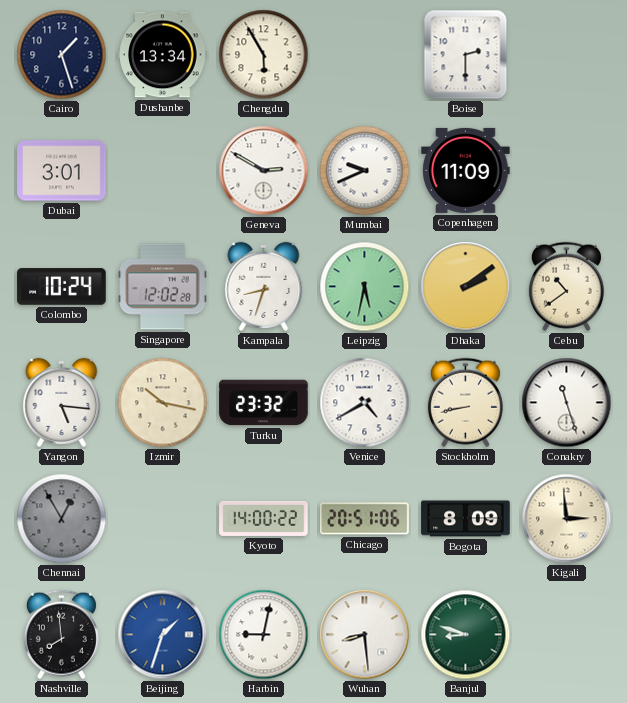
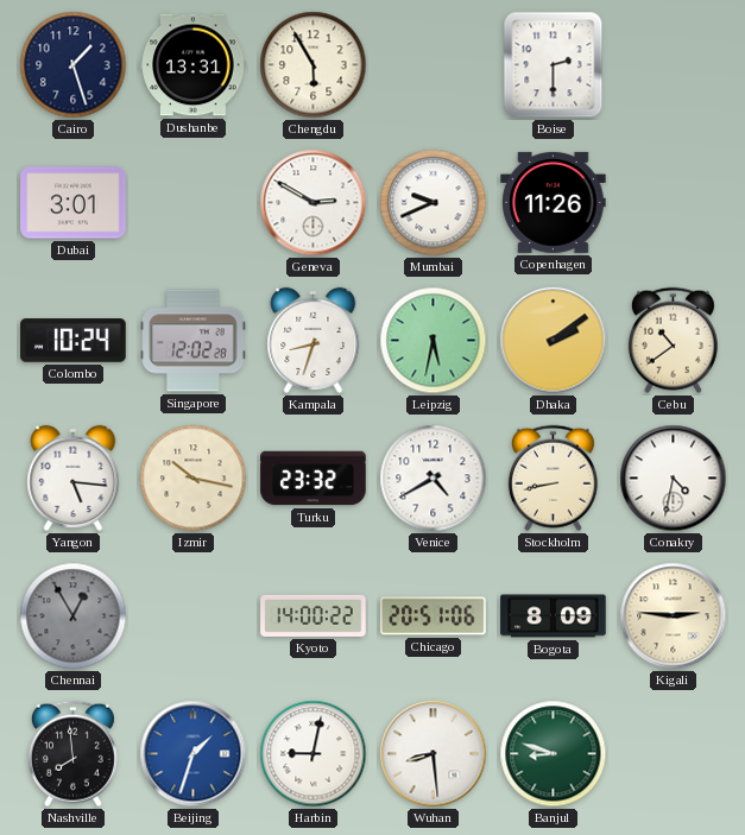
Dushanbe: 13:34 -> 13:31
Copenhagen: 11:09 -> 11:26
Conakry: 11:27 -> 4:32
Kigali: 2:59 -> 2:46
